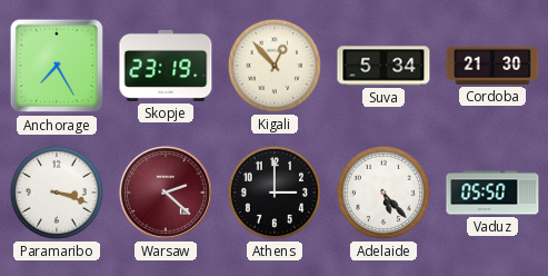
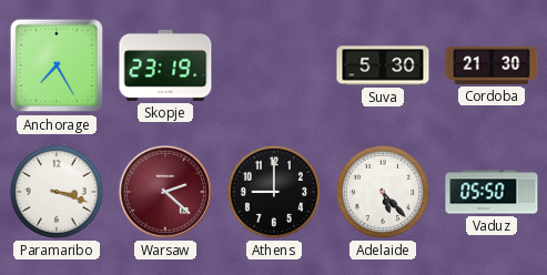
Kigali: 12:53 -> none
Suva: 5:34 -> 5:30
Athens: 3:00 -> 9:00
